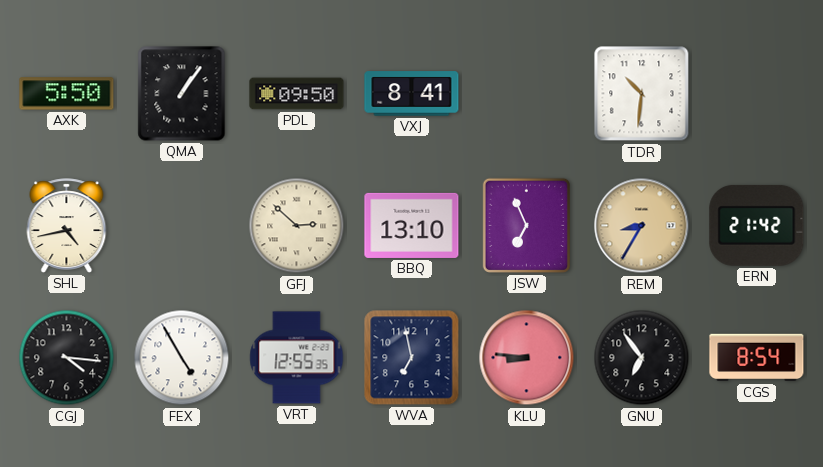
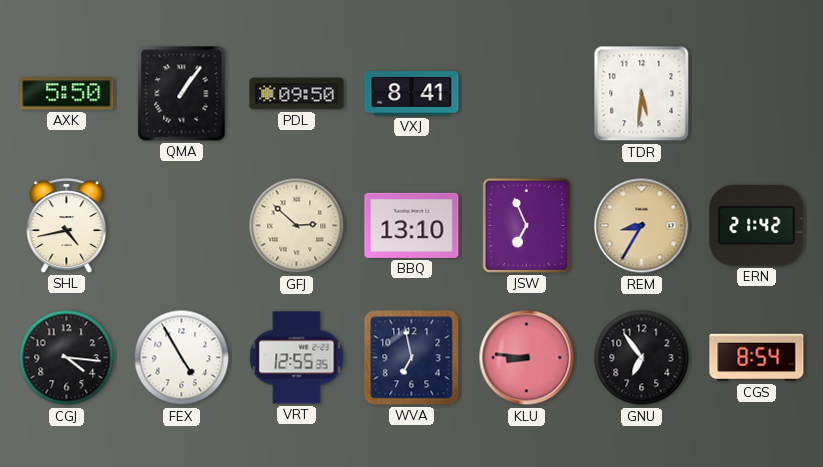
TDR: 10:31 -> 5:31
